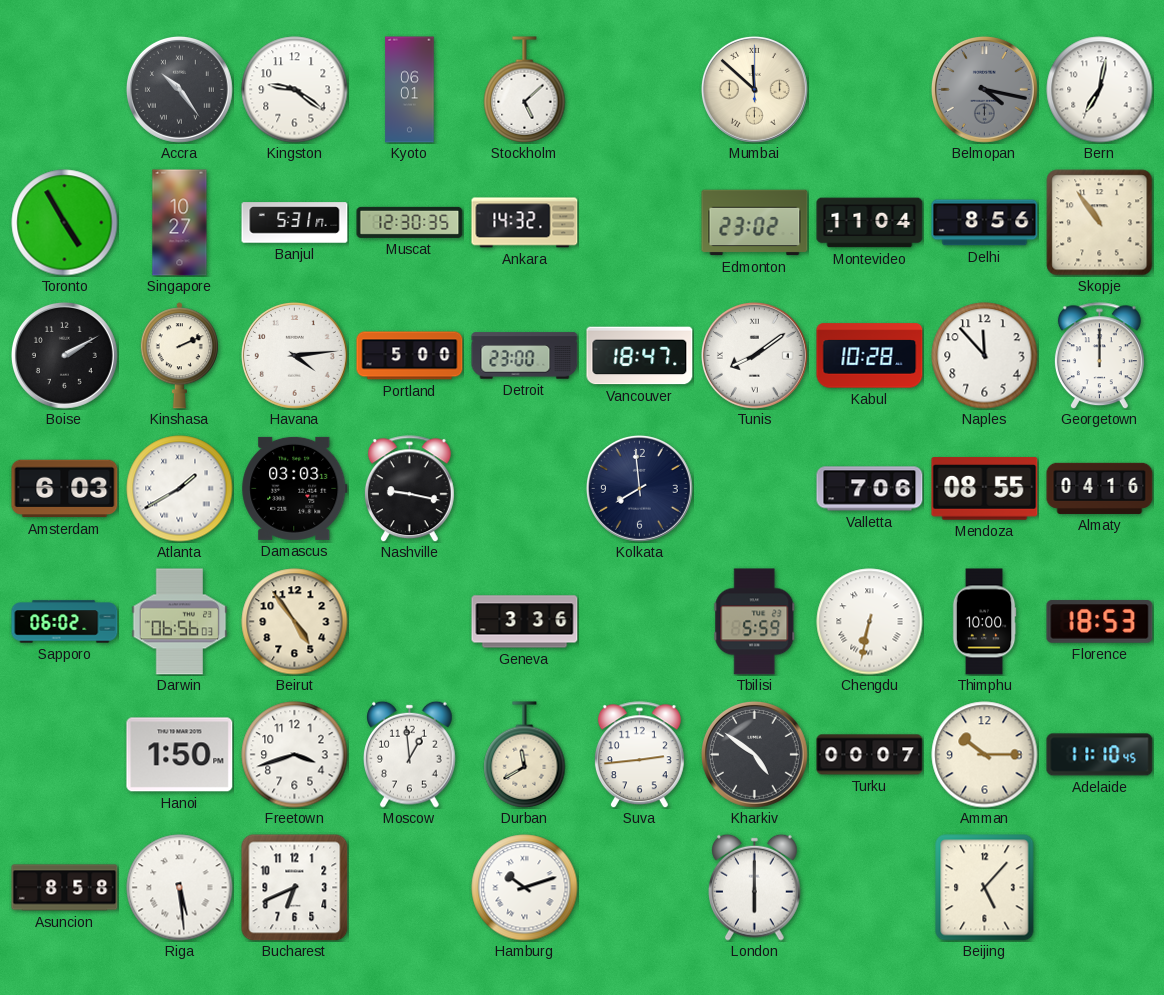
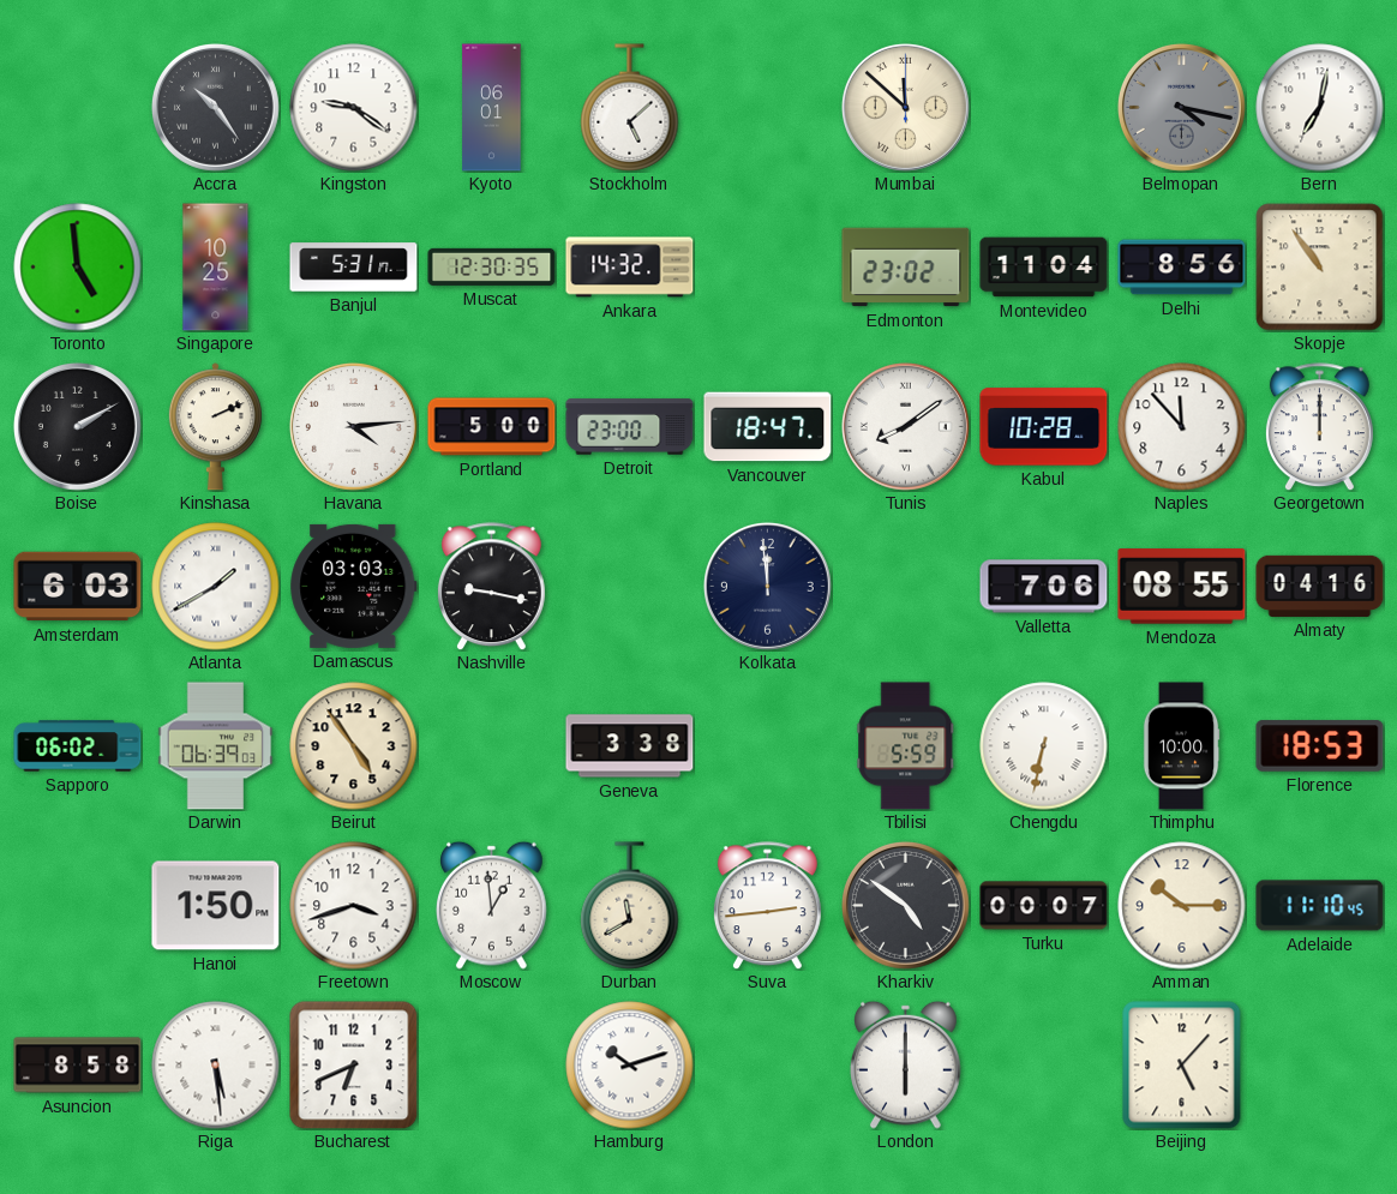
Toronto: 4:55 -> 4:59
Singapore: 10:27 -> 10:25
Kolkata: 7:59 -> 11:59
Darwin: 06:56 -> 06:39
Geneva: 3:36 -> 3:38
